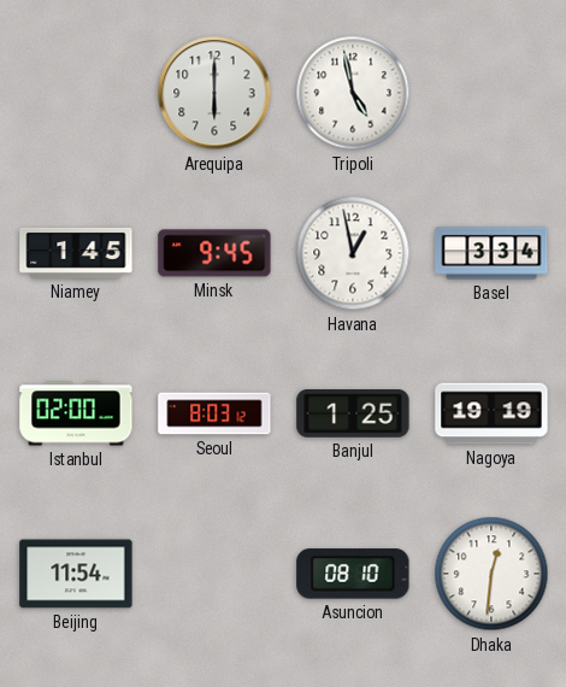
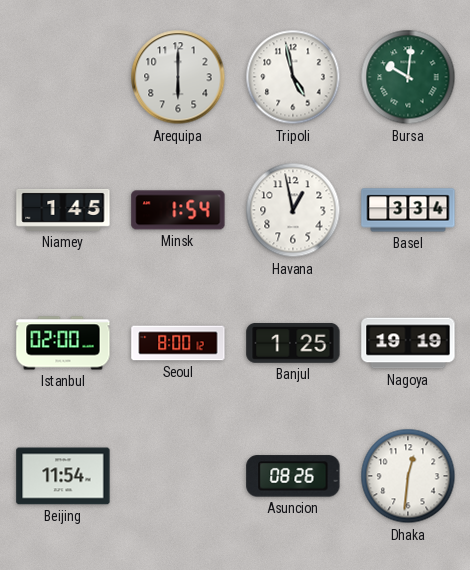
Bursa: none -> 10:01
Minsk: 9:45 -> 1:54
Seoul: 8:03 -> 8:00
Asuncion: 08:10 -> 08:26
